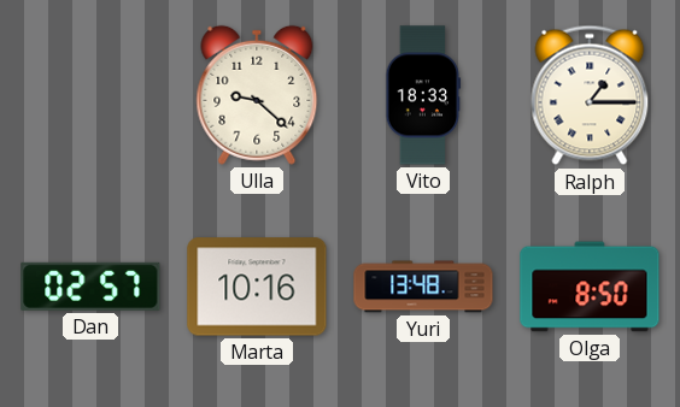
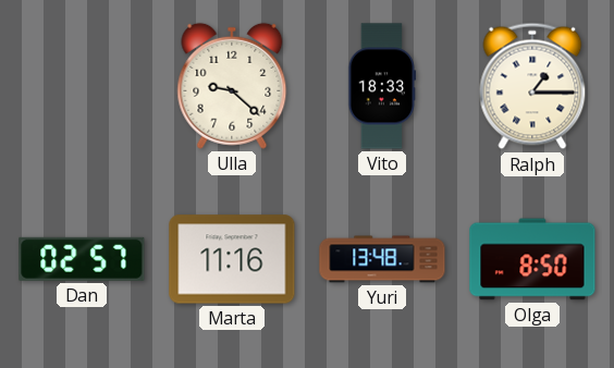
Marta: 10:16 -> 11:16
